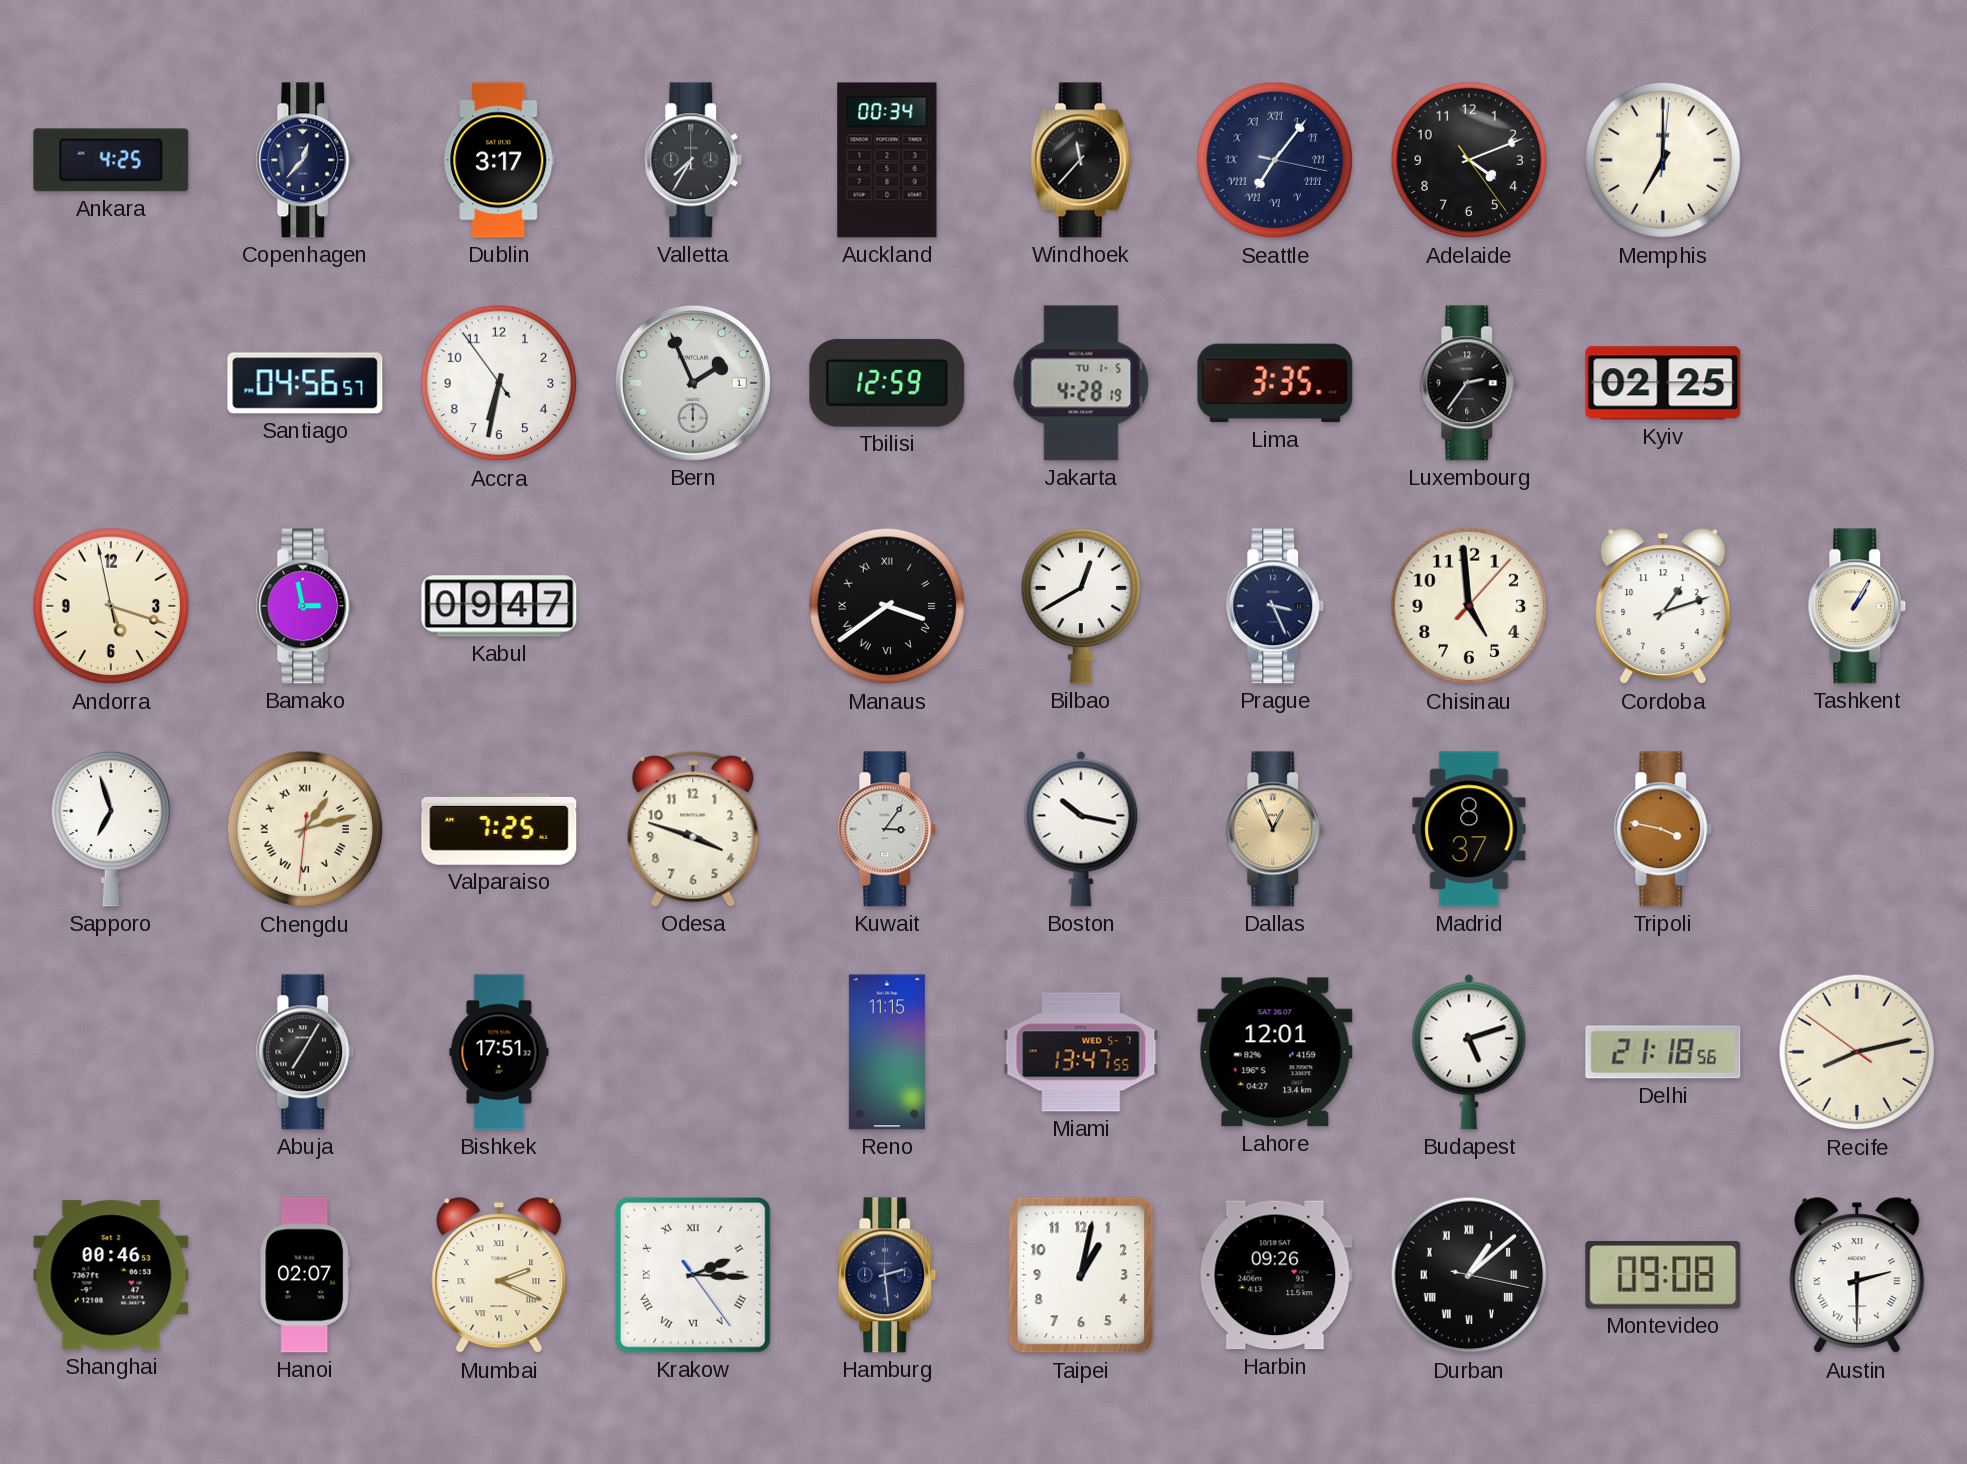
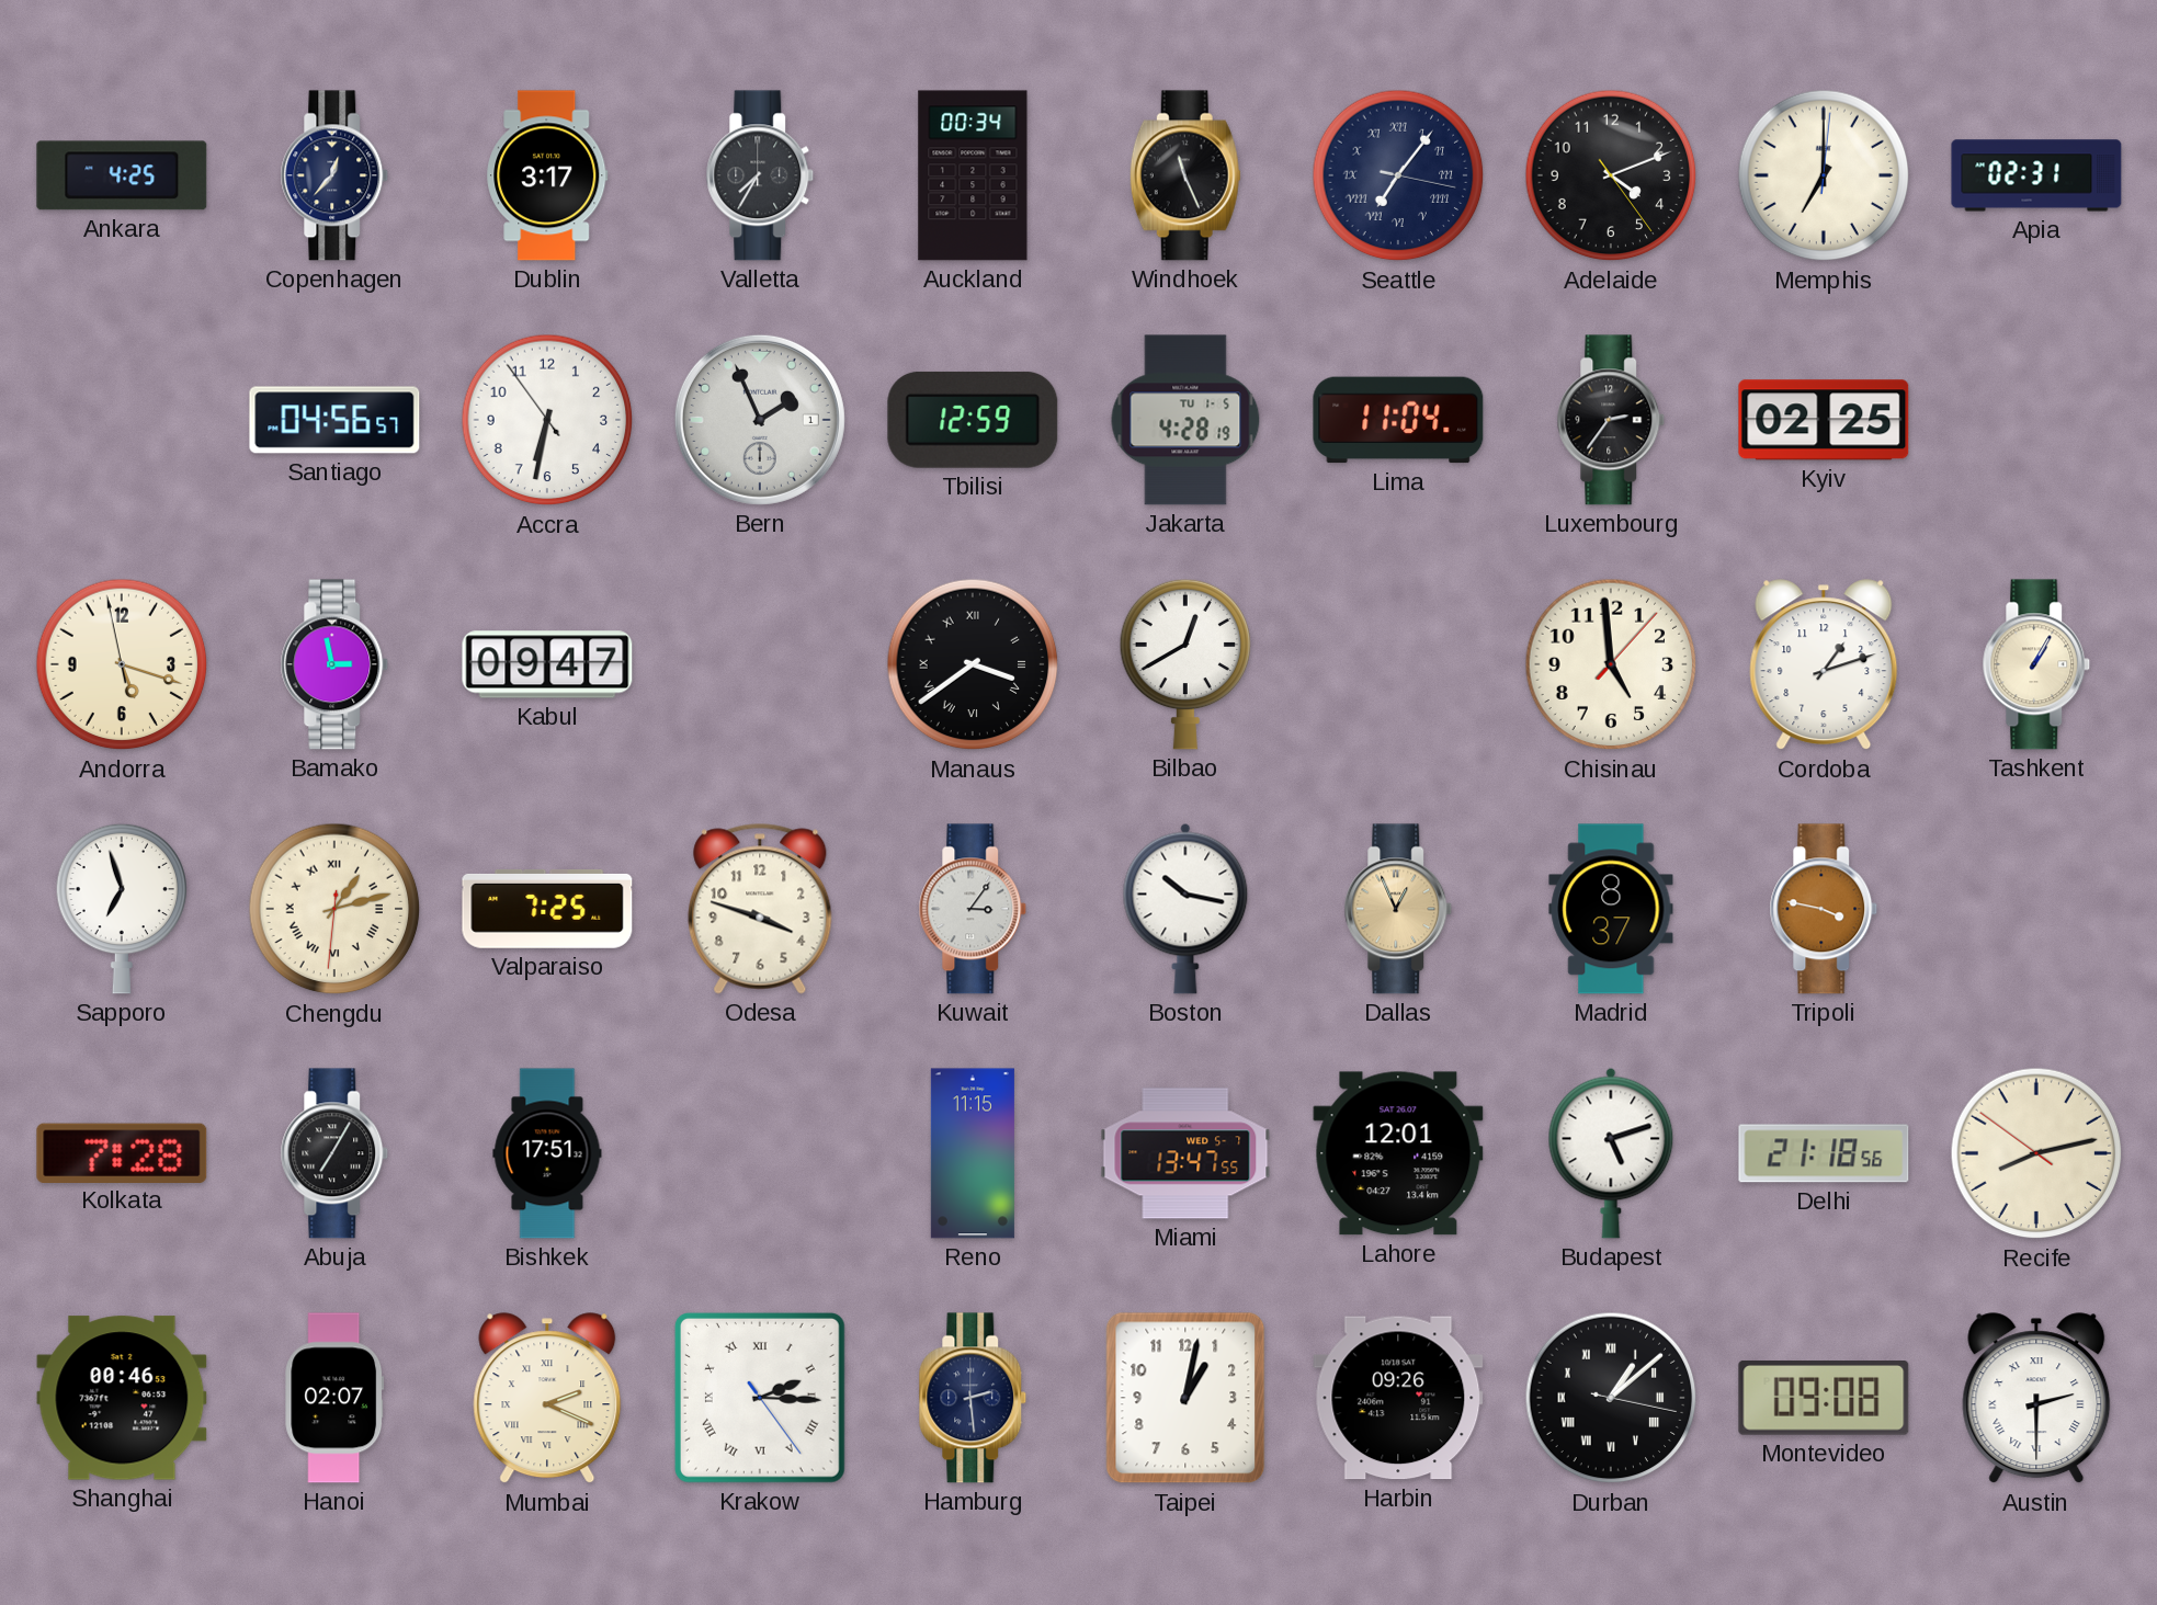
Windhoek: 11:37 -> 11:26
Apia: none -> 02:31
Lima: 3:35 -> 11:04
Prague: 3:26 -> none
Kolkata: none -> 7:28
